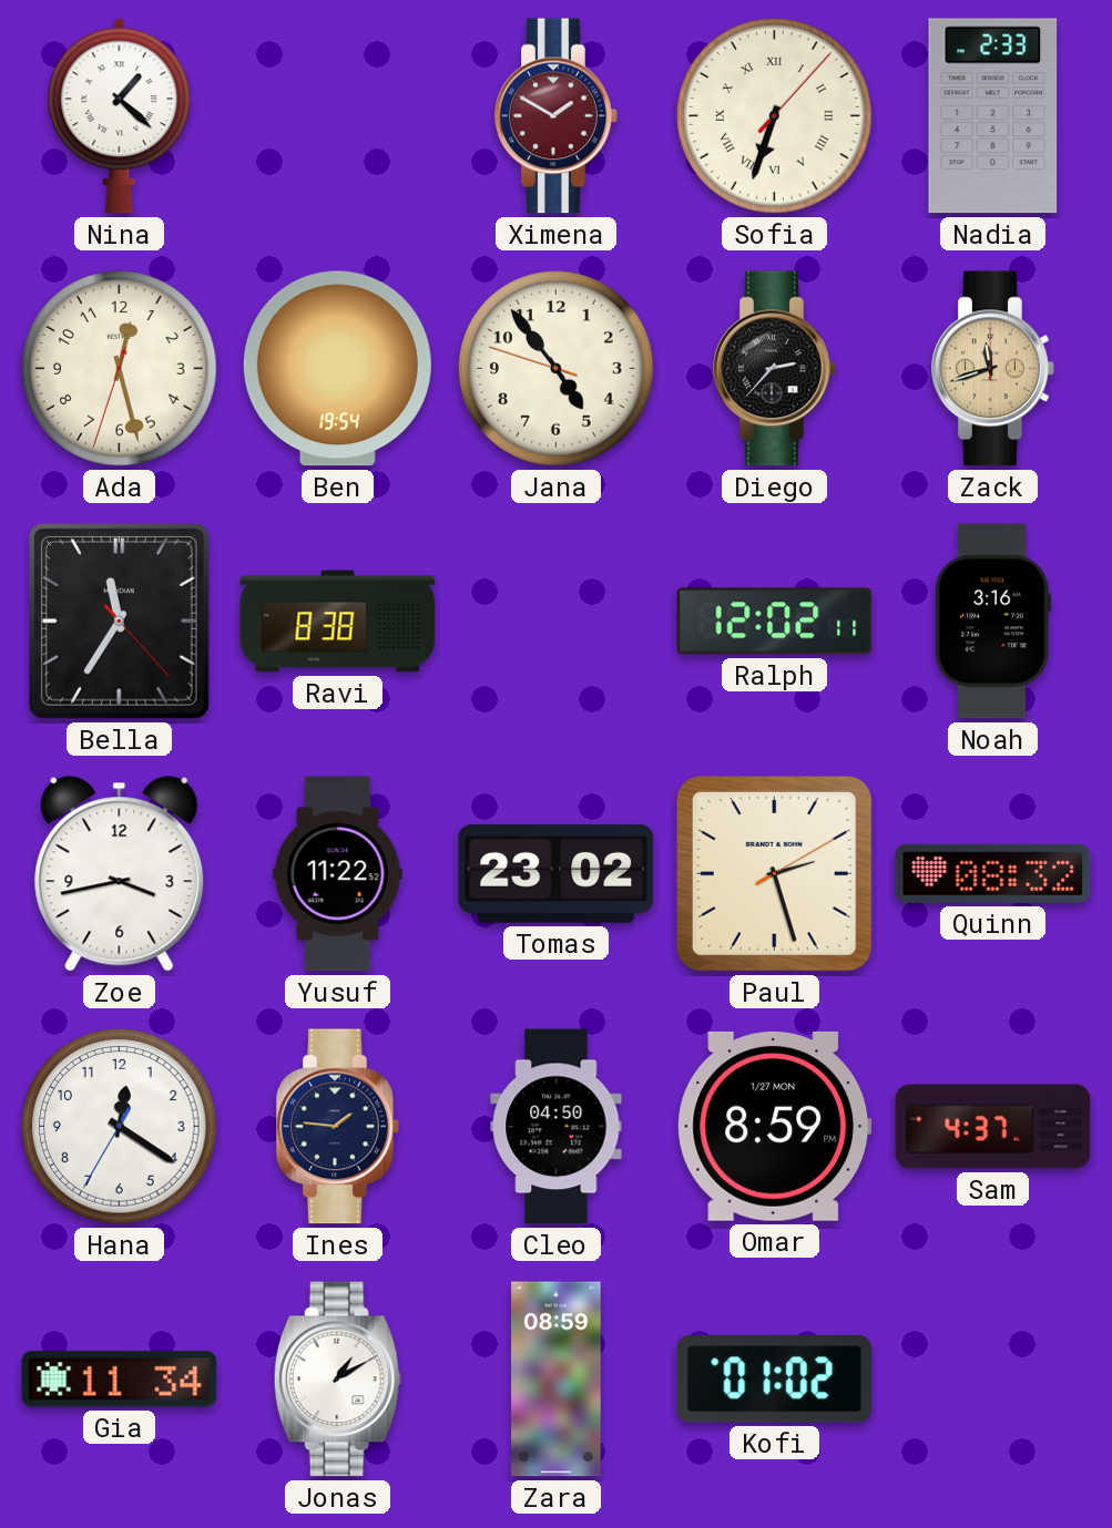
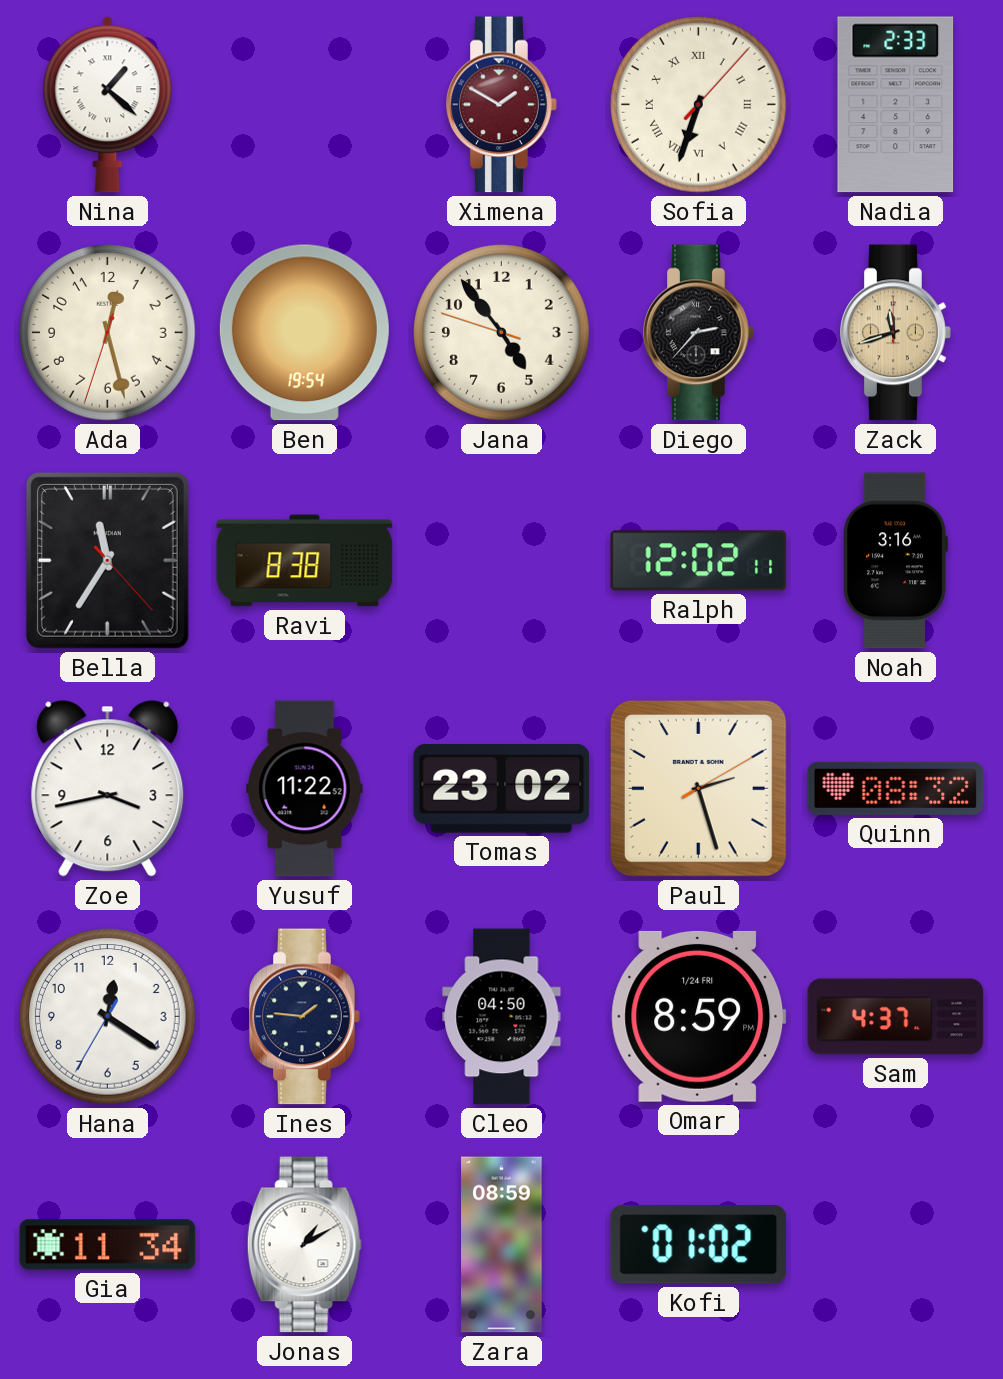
Omar date: 1/27 MON -> 1/24 FRI
